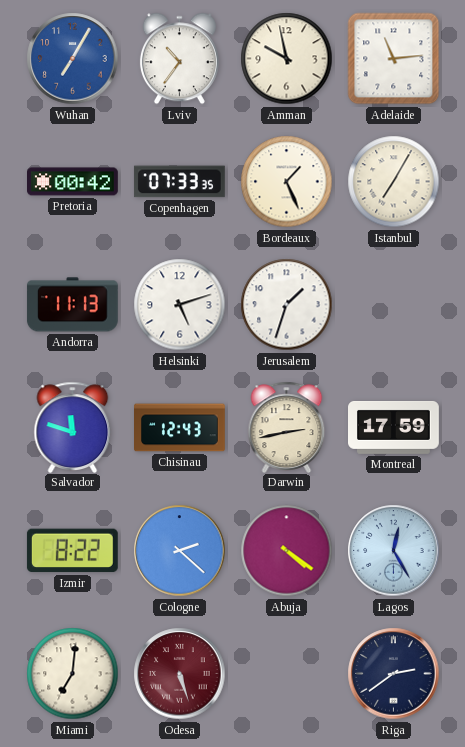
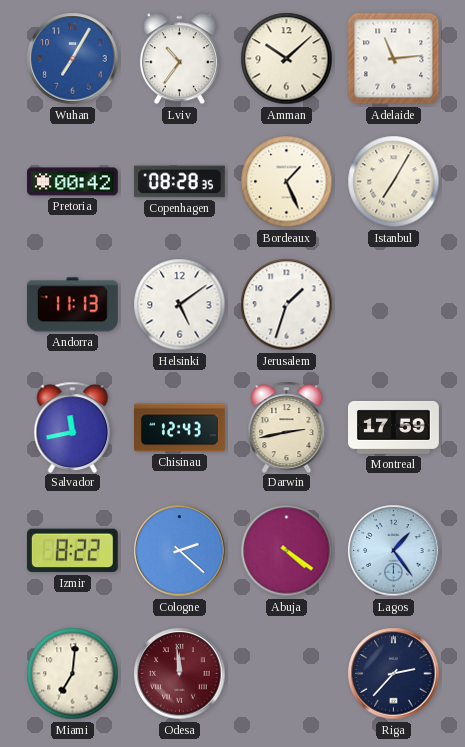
Amman: 9:58 -> 10:08
Copenhagen: 07:33 -> 08:28
Helsinki: 5:12 -> 5:09
Salvador: 11:48 -> 11:43
Lagos: 12:25 -> 1:24
Odesa: 5:27 -> 11:59
Riga: 2:39 -> 2:37
